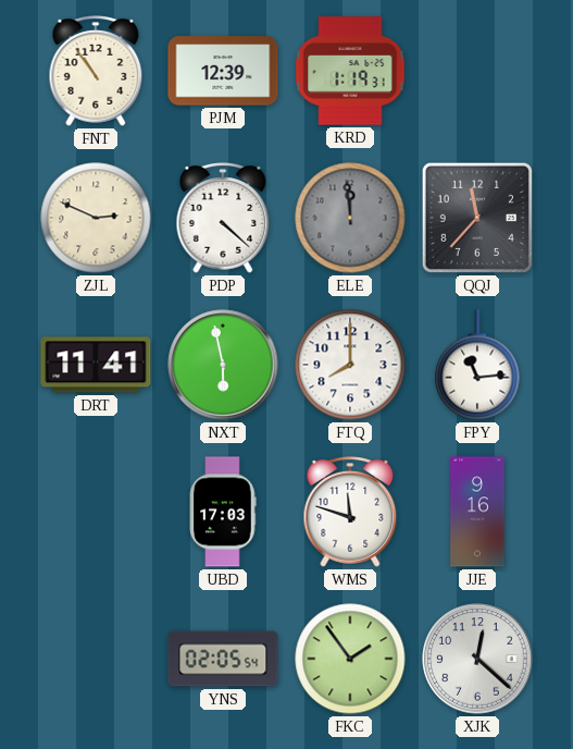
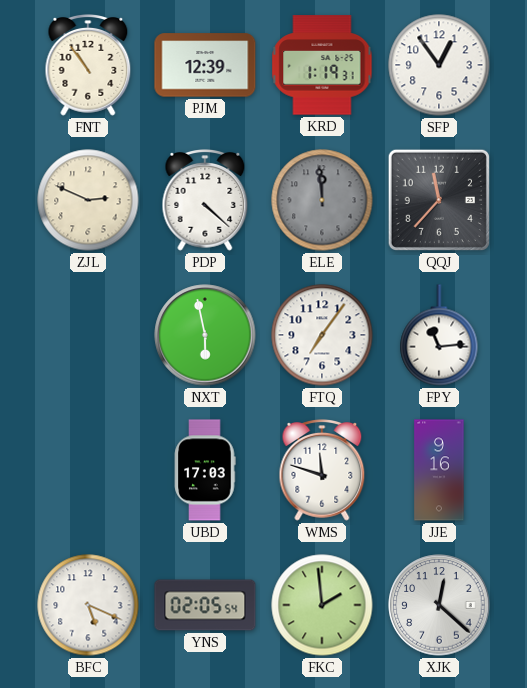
SFP: none -> 12:54
DRT: 11:41 -> none
FTQ: 8:00 -> 7:06
BFC: none -> 5:19
FKC: 1:54 -> 1:59
